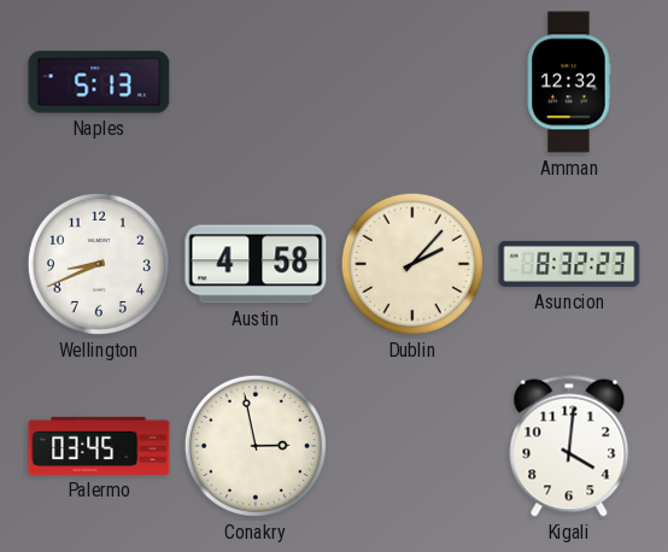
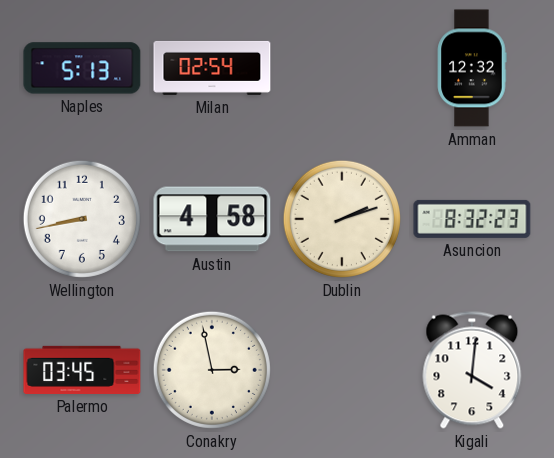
Milan: none -> 02:54
Wellington: 8:41 -> 8:43
Dublin: 2:07 -> 2:12
